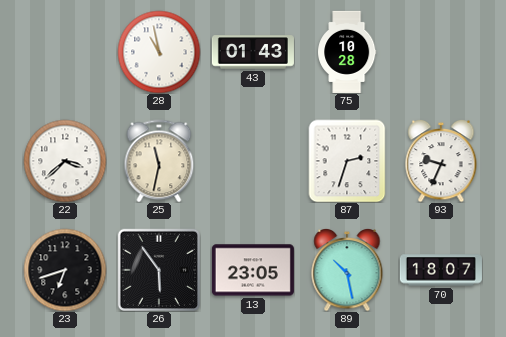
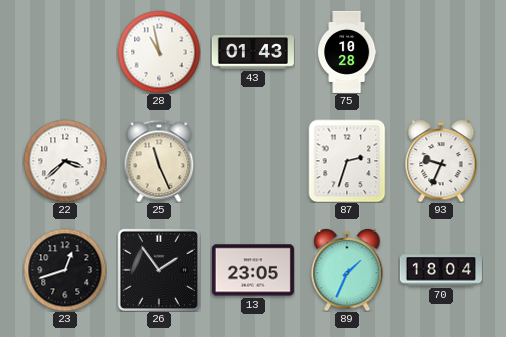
25: 11:32 -> 11:26
23: 6:42 -> 12:42
26: 5:54 -> 1:54
89: 10:28 -> 1:34
70: 18:07 -> 18:04
